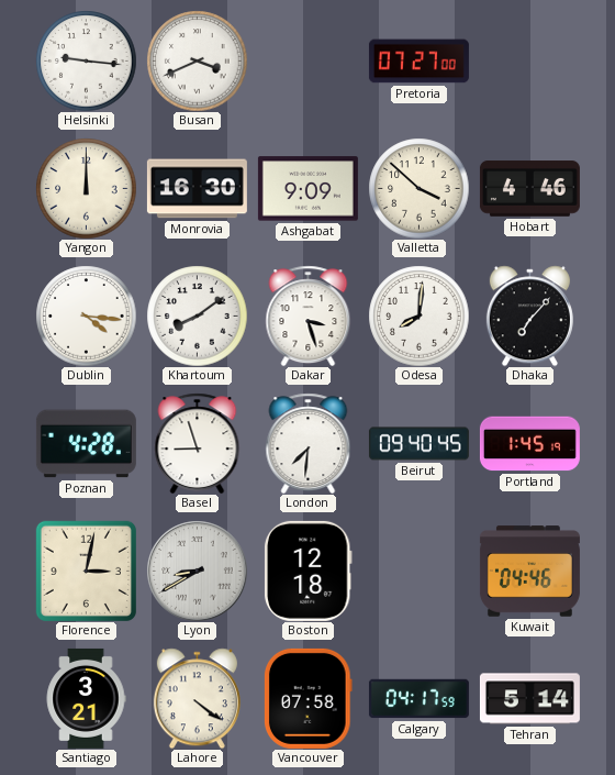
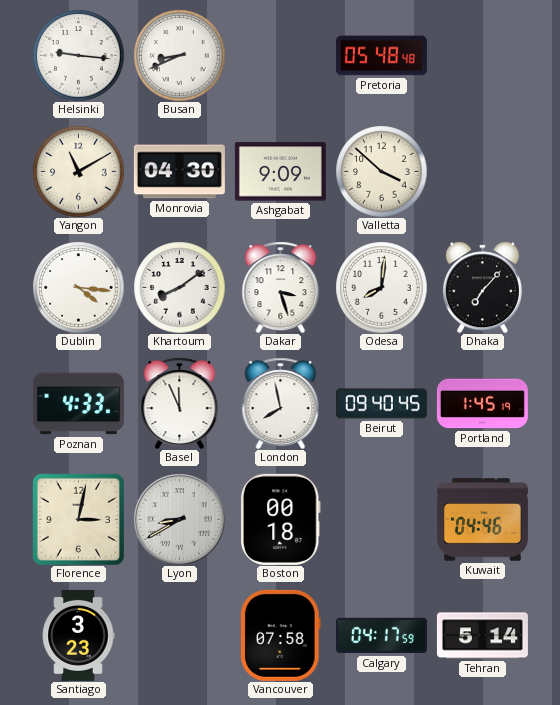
Busan: 3:41 -> 8:41
Pretoria: 07:27 -> 05:48
Yangon: 12:00 -> 11:10
Monrovia: 16:30 -> 04:30
Hobart: 4:46 -> none
Poznan: 4:28 -> 4:33
Basel: 8:57 -> 11:56
London: 7:31 -> 7:58
Boston: 12:18 -> 00:18
Santiago: 3:21 -> 3:23
Lahore: 4:21 -> none
